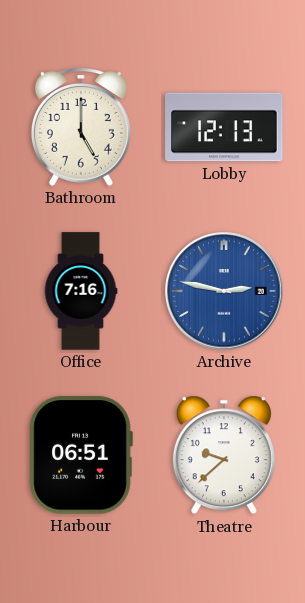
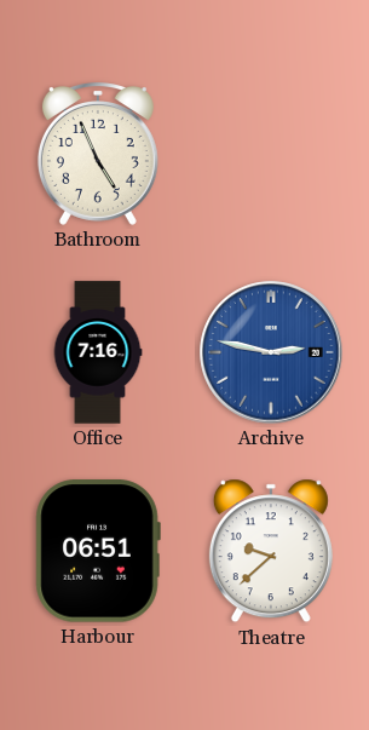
Bathroom: 5:00 -> 4:56
Lobby: 12:13 -> none
